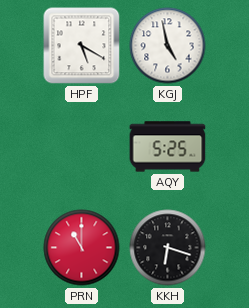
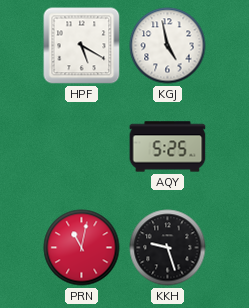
PRN: 11:00 -> 11:02
KKH: 6:18 -> 9:27
